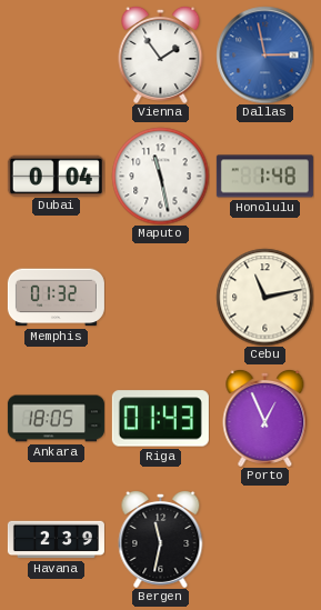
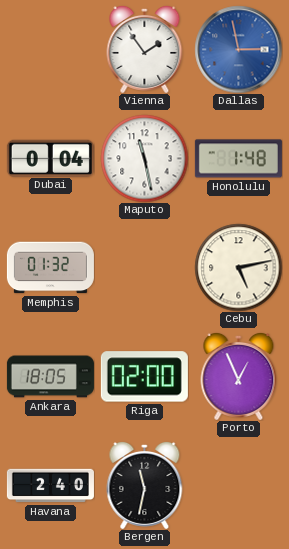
Cebu: 11:13 -> 5:13
Riga: 01:43 -> 02:00
Havana: 2:39 -> 2:40
